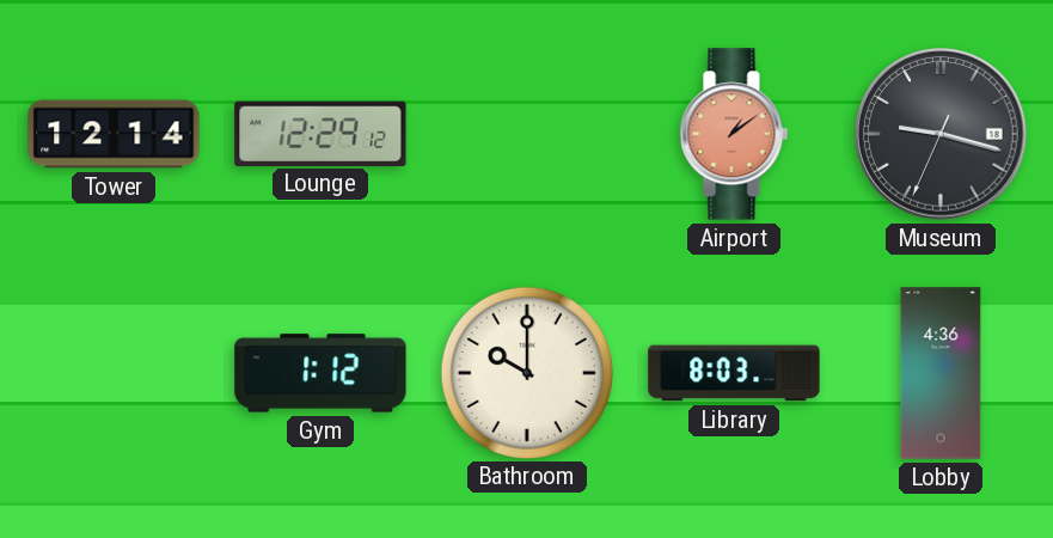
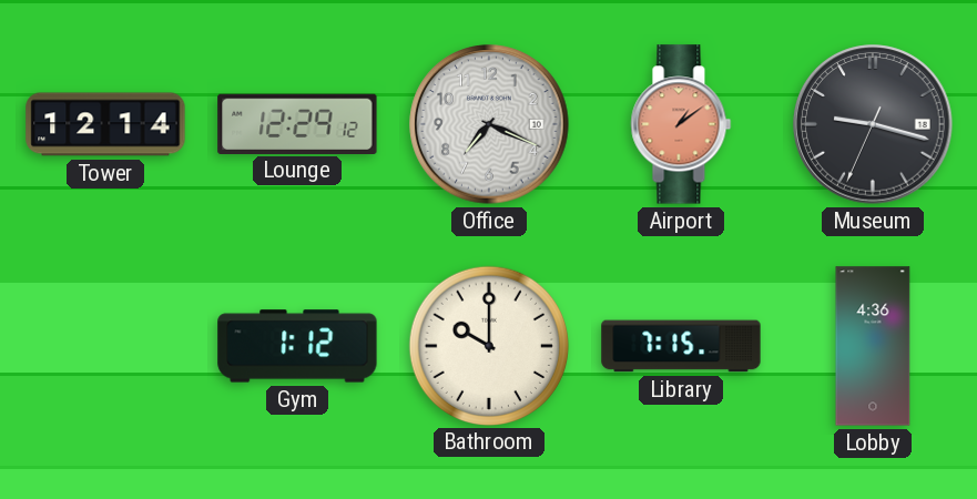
Office: none -> 7:19
Library: 8:03 -> 7:15
